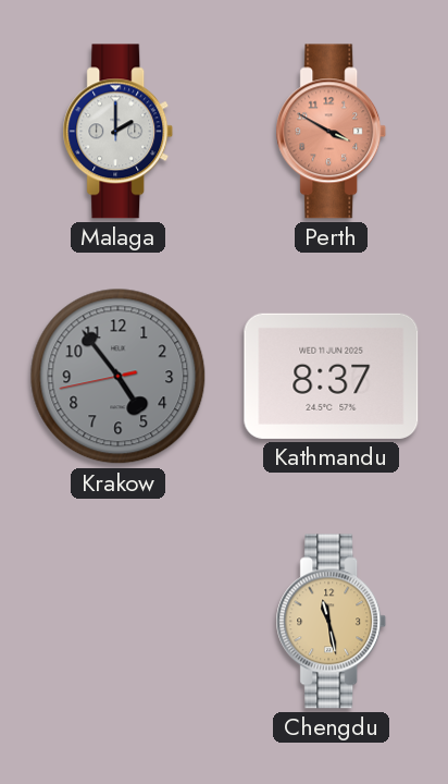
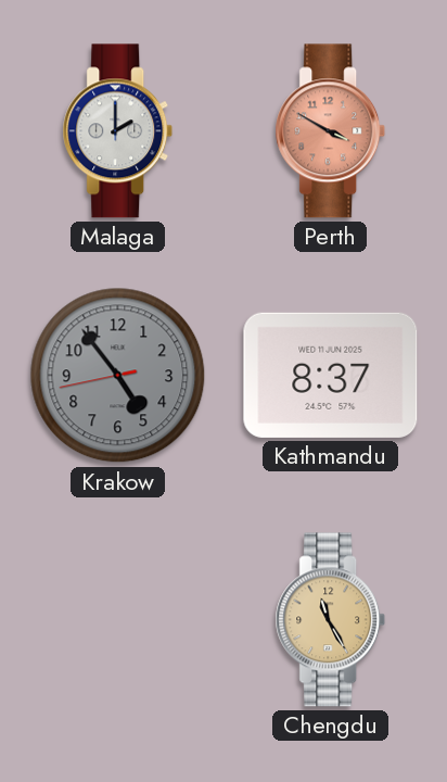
Chengdu: 11:28 -> 11:25
